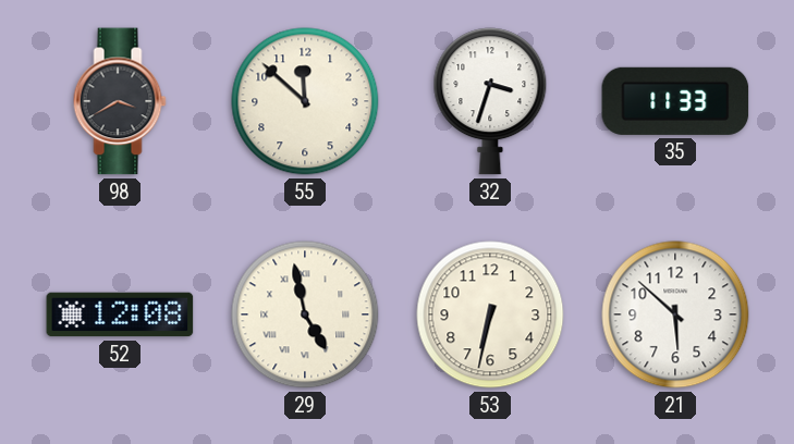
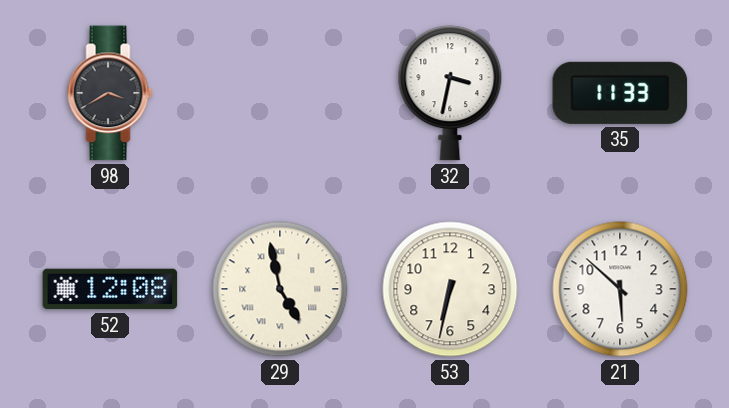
55: 11:52 -> none
32: 3:33 -> 3:32
